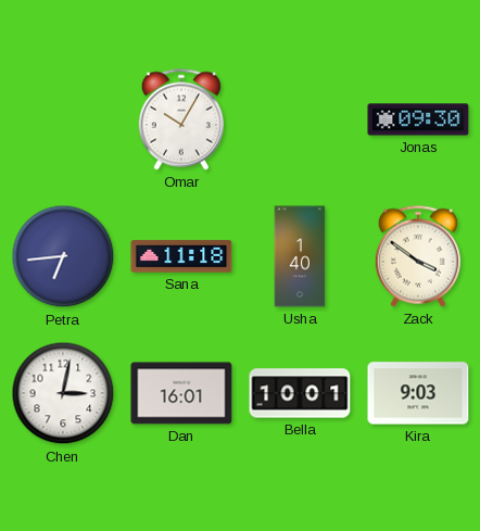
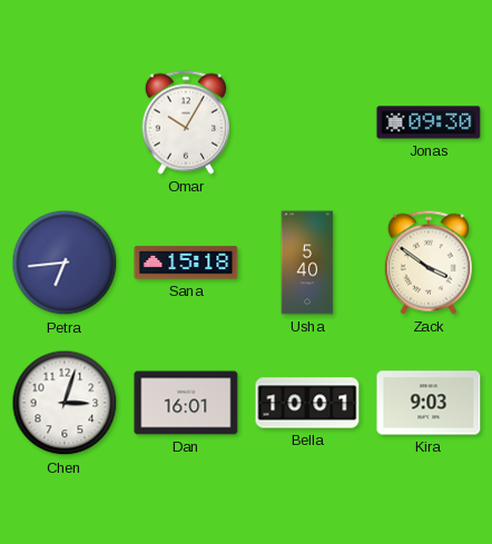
Sana: 11:18 -> 15:18
Usha: 1:40 -> 5:40
Chen: 3:02 -> 3:03
